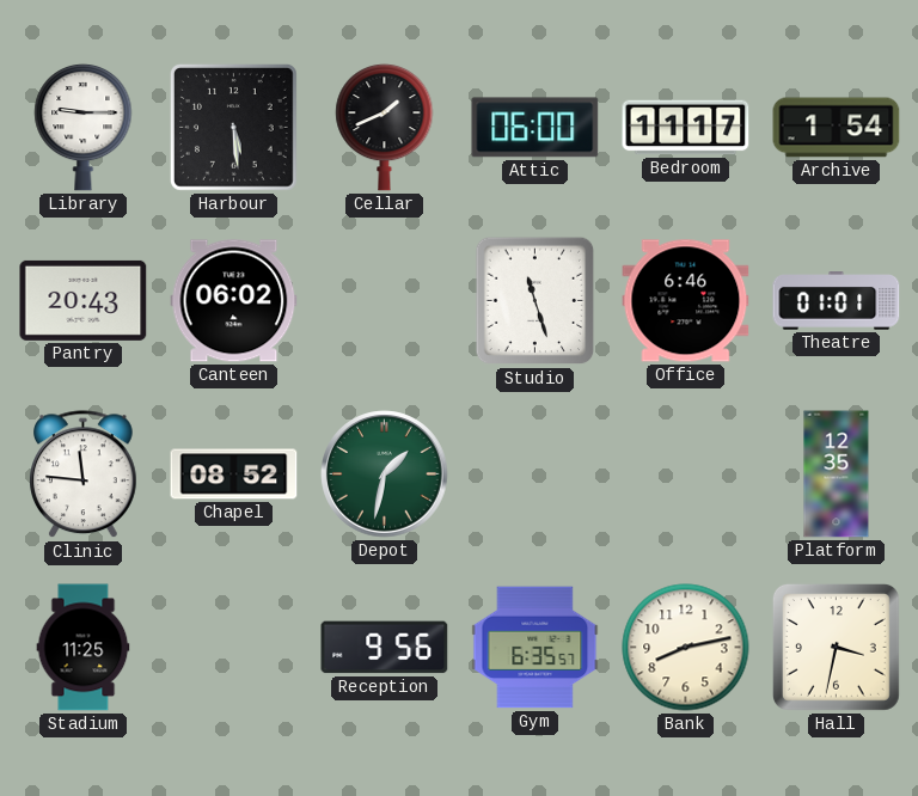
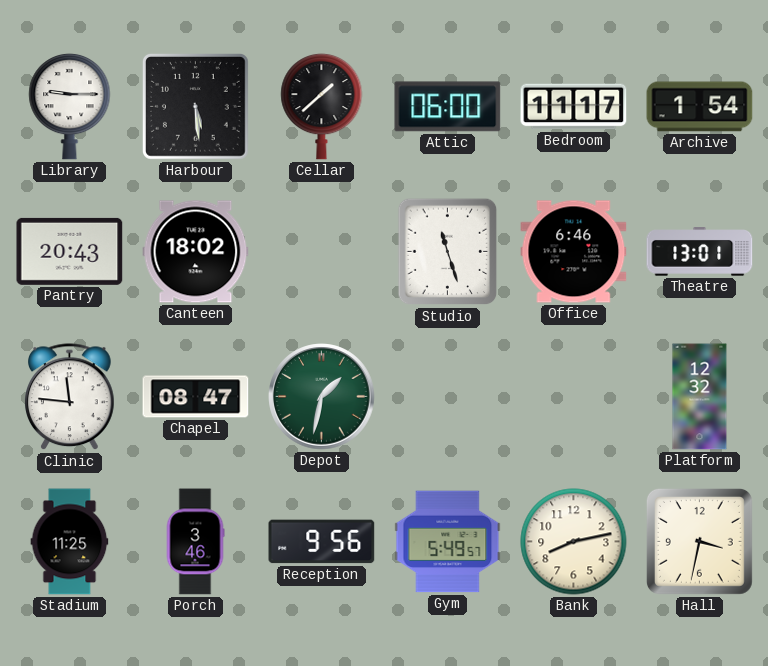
Cellar: 1:41 -> 1:38
Canteen: 06:02 -> 18:02
Theatre: 01:01 -> 13:01
Chapel: 08:52 -> 08:47
Platform: 12:35 -> 12:32
Porch: none -> 3:46
Gym: 6:35 -> 5:49
